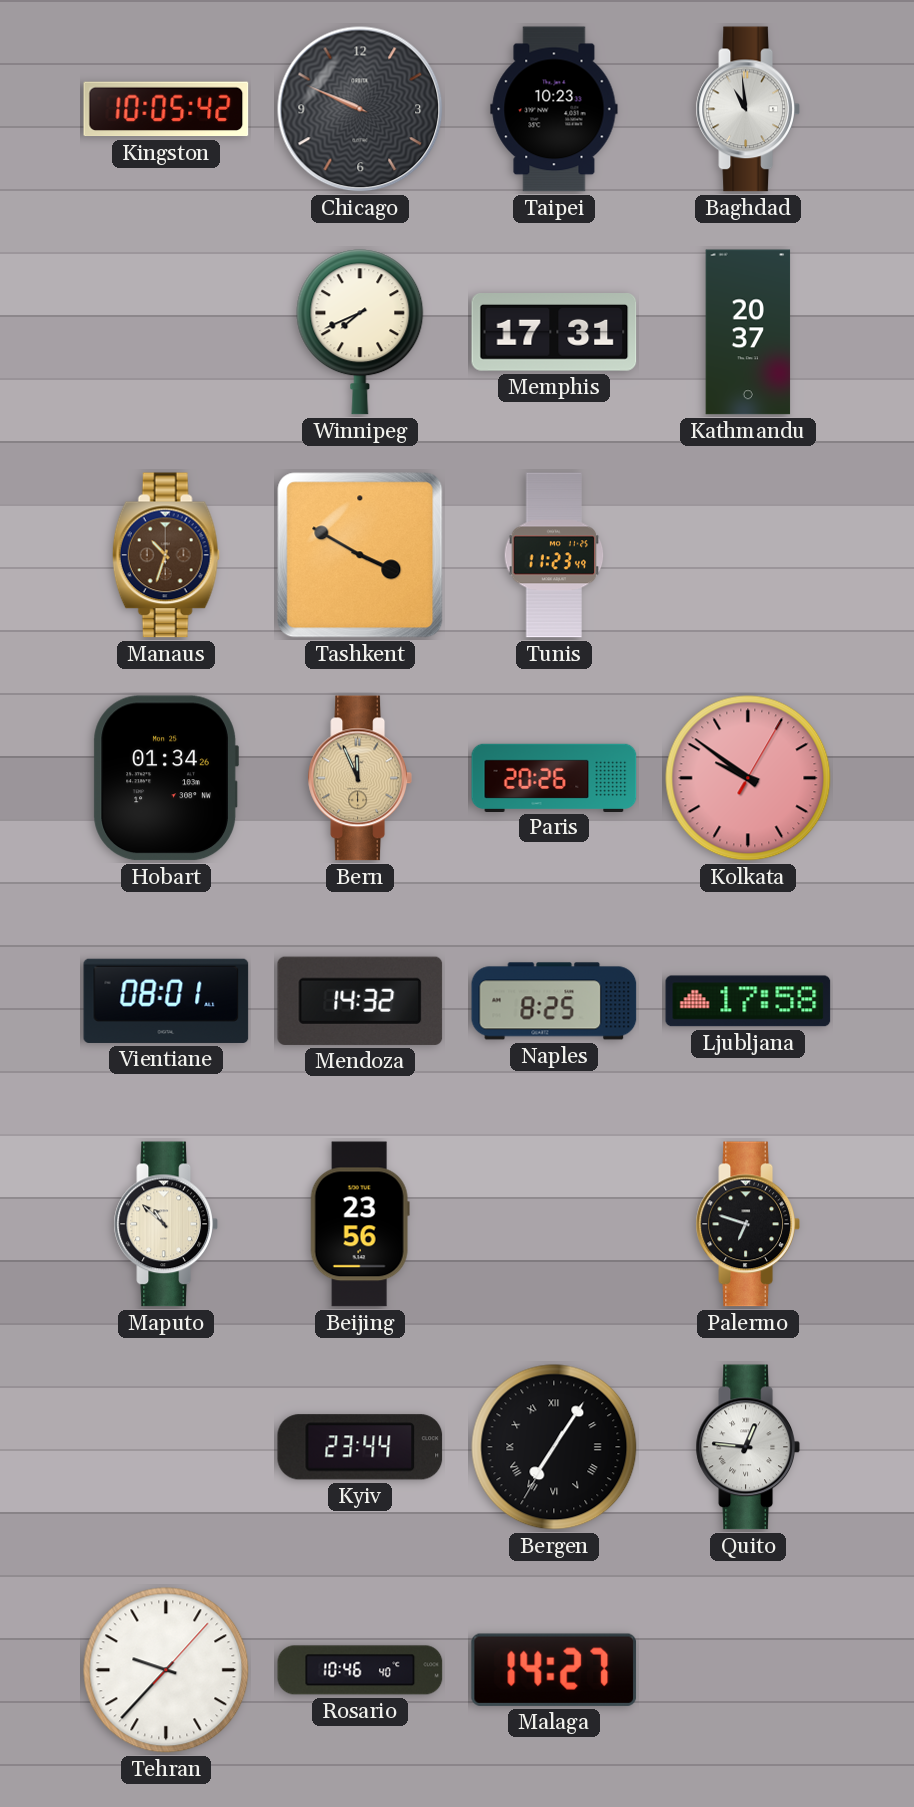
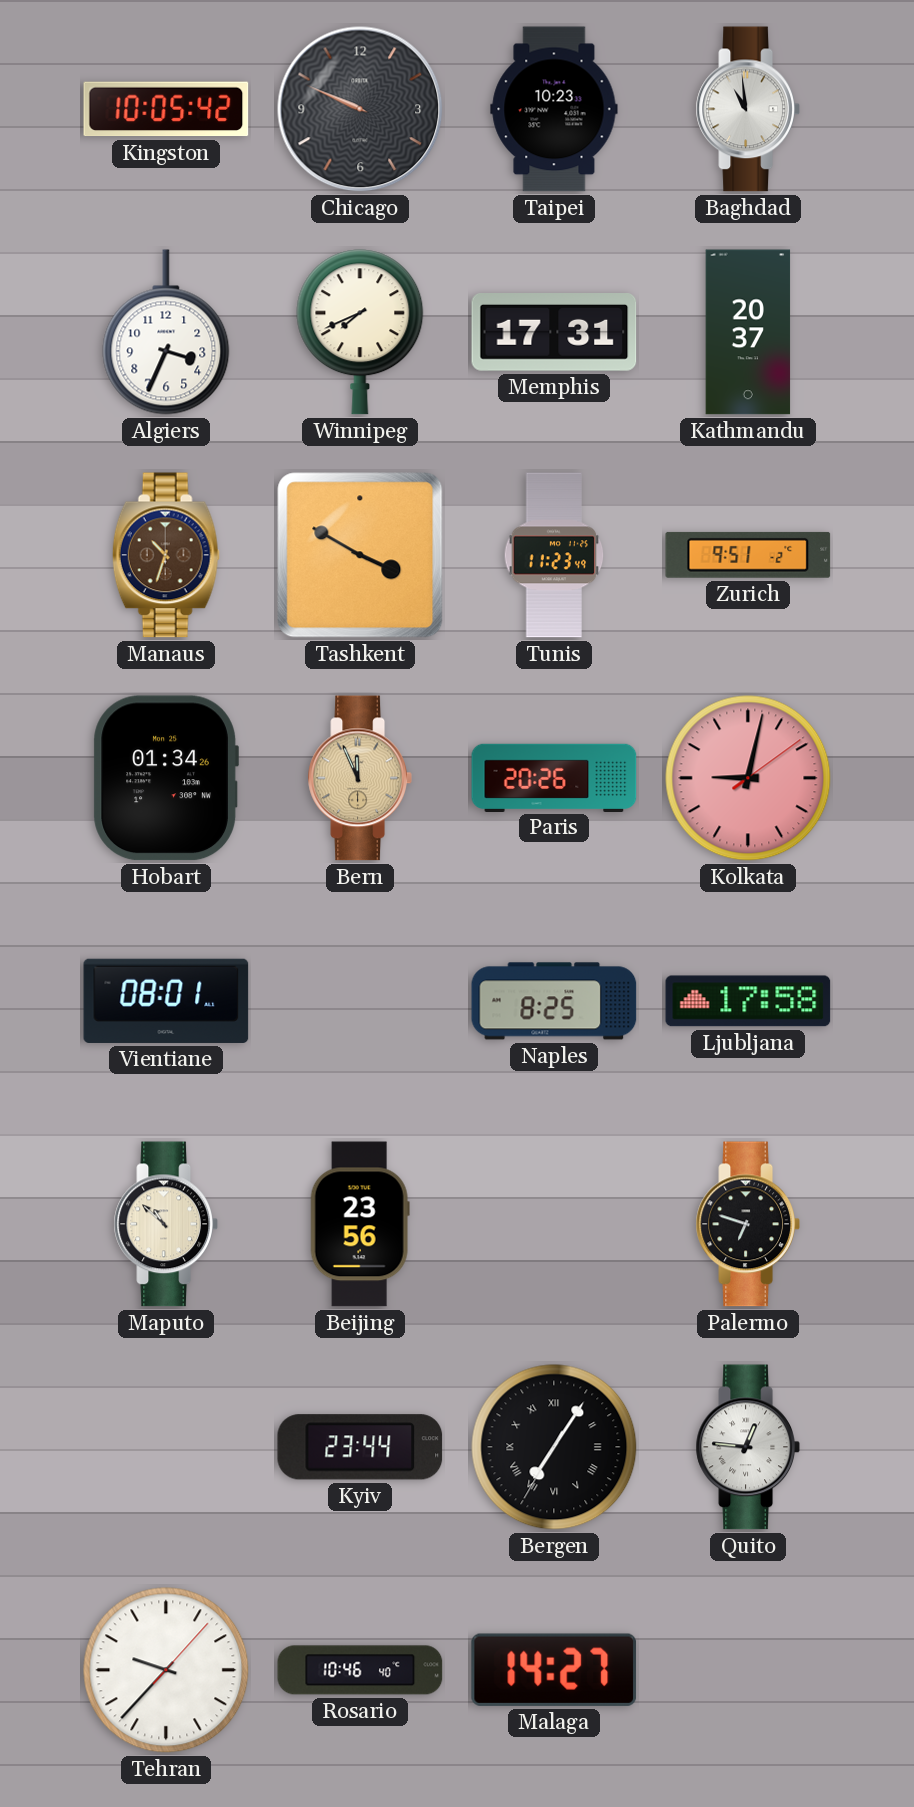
Algiers: none -> 3:34
Zurich: none -> 9:51
Kolkata: 9:51 -> 9:02
Mendoza: 14:32 -> none
